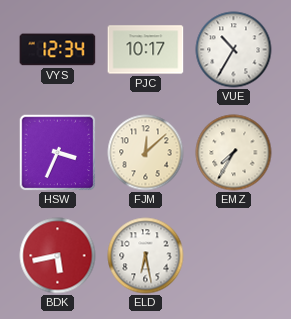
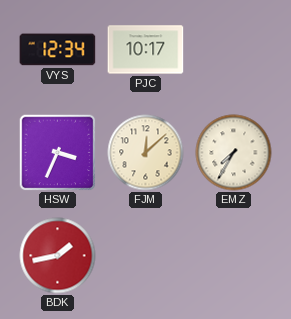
VUE: 10:35 -> none
BDK: 5:43 -> 1:43
ELD: 6:28 -> none
